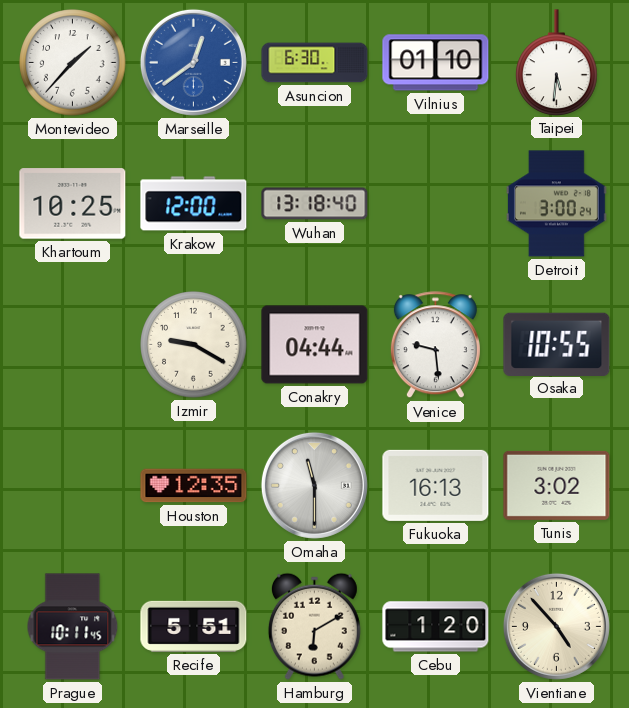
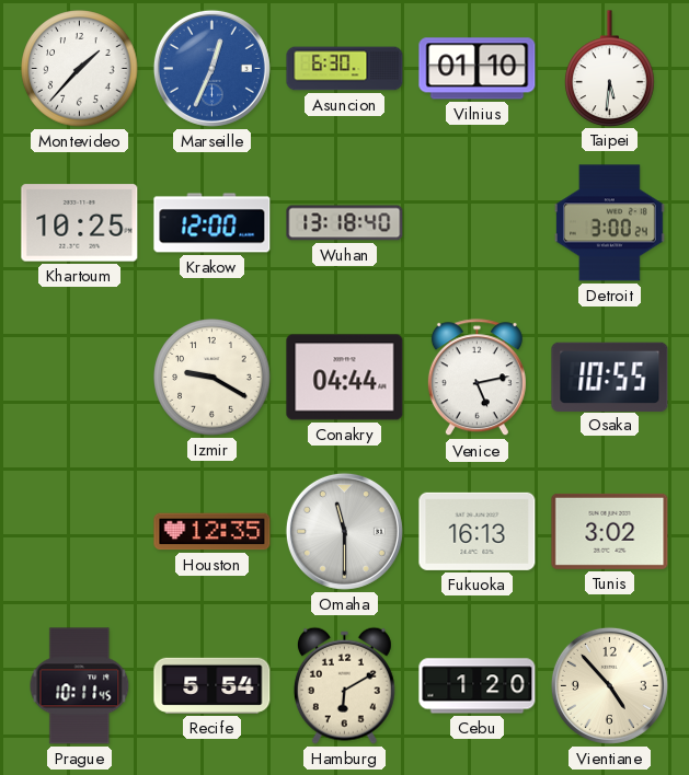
Marseille: 12:39 -> 12:34
Venice: 9:29 -> 5:13
Recife: 5:51 -> 5:54
